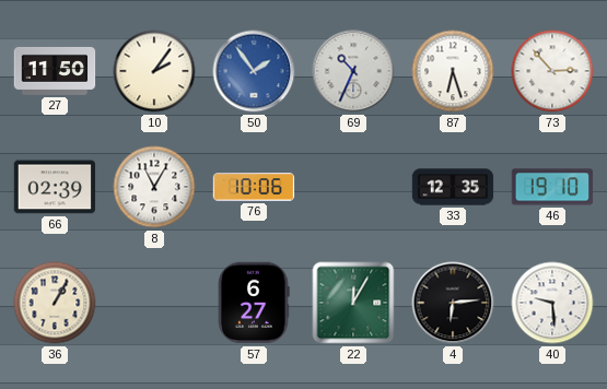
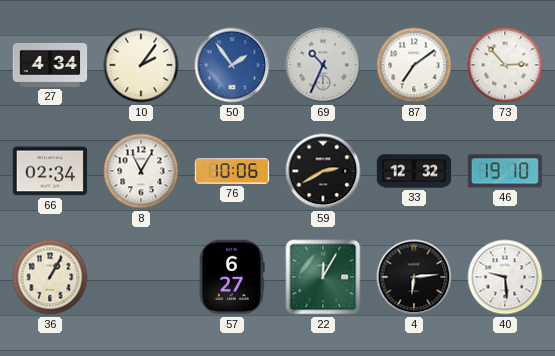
27: 11:50 -> 4:34
87: 6:27 -> 7:09
66: 02:39 -> 02:34
59: none -> 2:40
33: 12:35 -> 12:32
